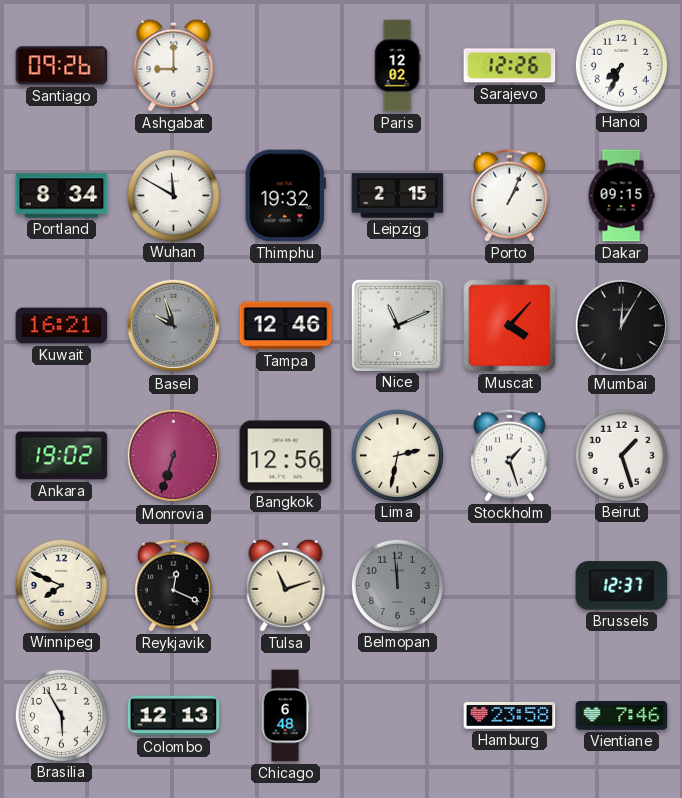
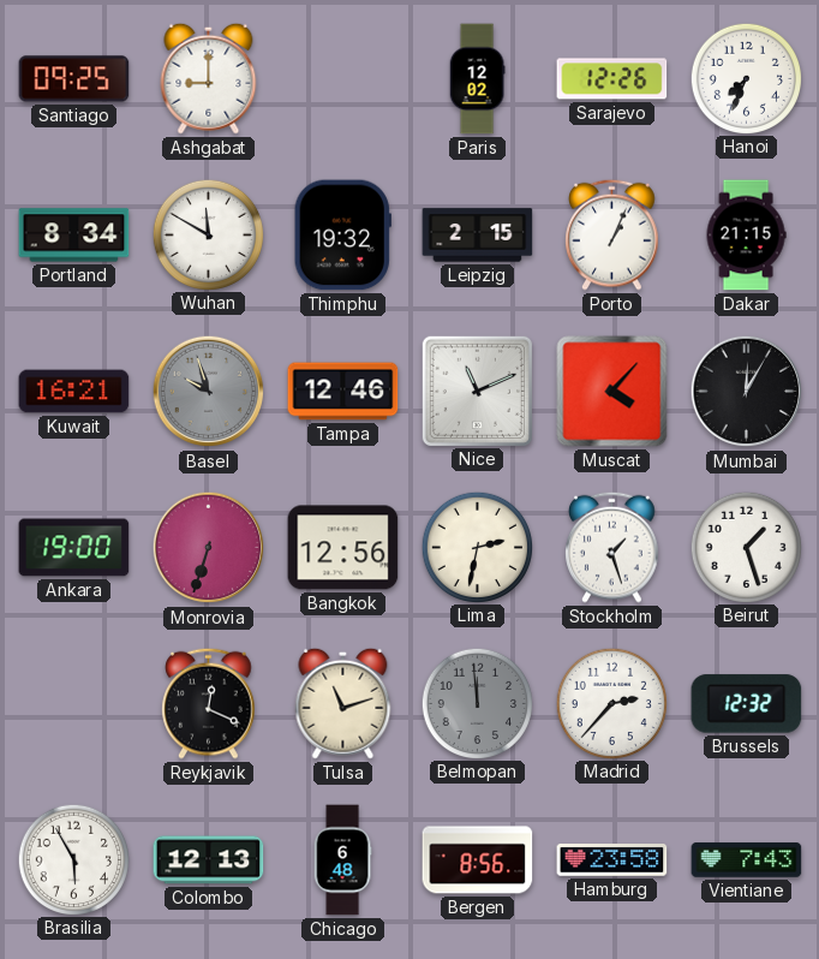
Santiago: 09:26 -> 09:25
Dakar: 09:15 -> 21:15
Ankara: 19:02 -> 19:00
Winnipeg: 7:49 -> none
Madrid: none -> 2:37
Brussels: 12:37 -> 12:32
Bergen: none -> 8:56
Vientiane: 7:46 -> 7:43
